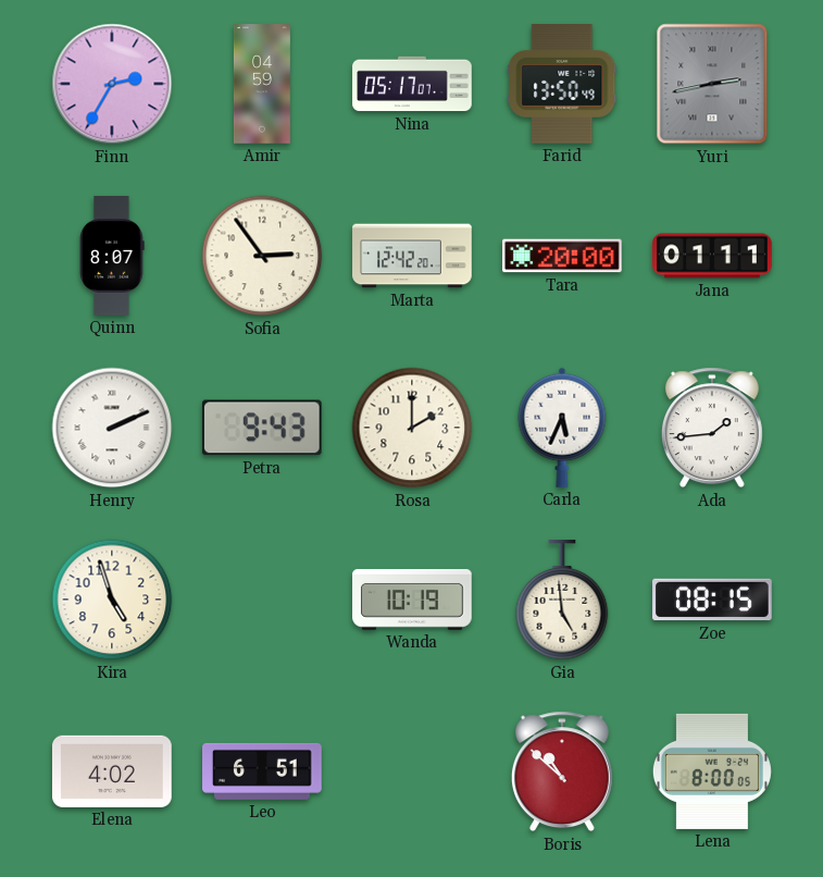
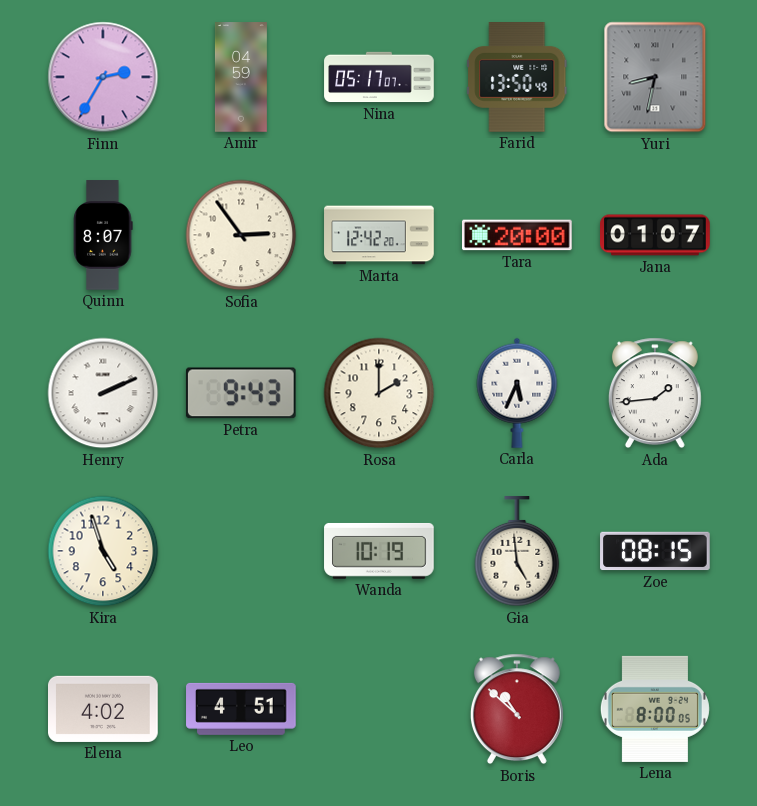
Yuri: 2:43 -> 8:32
Jana: 01:11 -> 01:07
Leo: 6:51 -> 4:51
